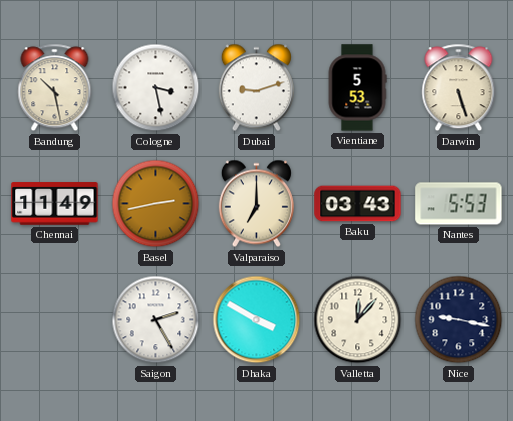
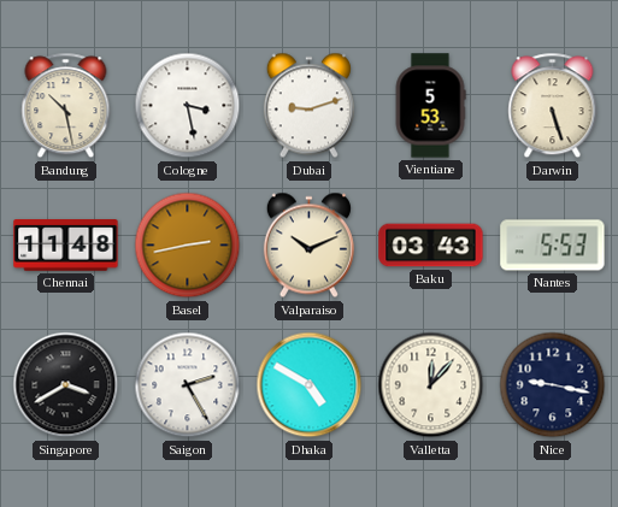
Chennai: 11:49 -> 11:48
Valparaiso: 7:00 -> 10:11
Singapore: none -> 3:40
Dhaka: 3:50 -> 4:50
